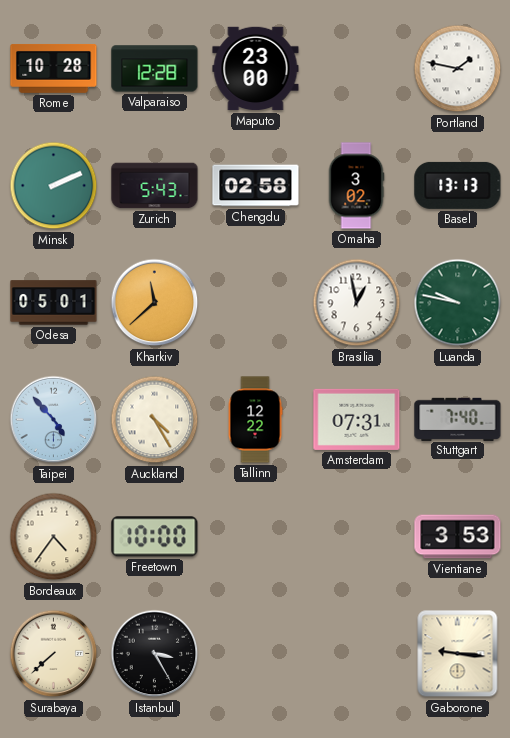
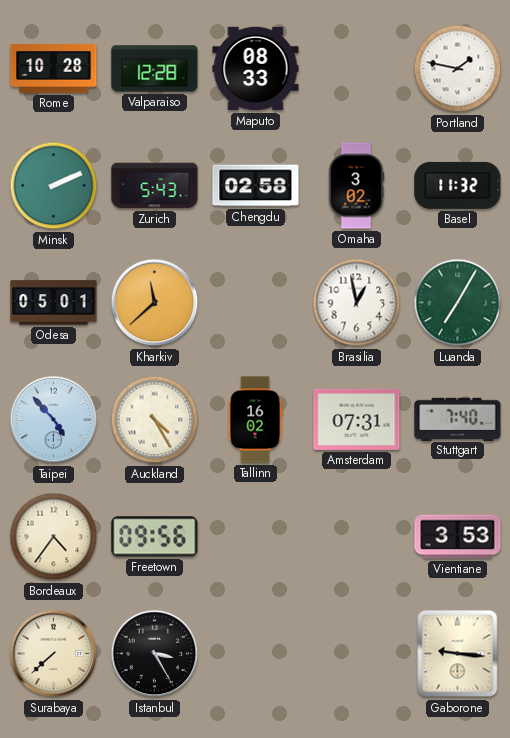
Maputo: 23:00 -> 08:33
Basel: 13:13 -> 11:32
Luanda: 9:47 -> 7:05
Tallinn: 12:22 -> 16:02
Freetown: 10:00 -> 09:56
